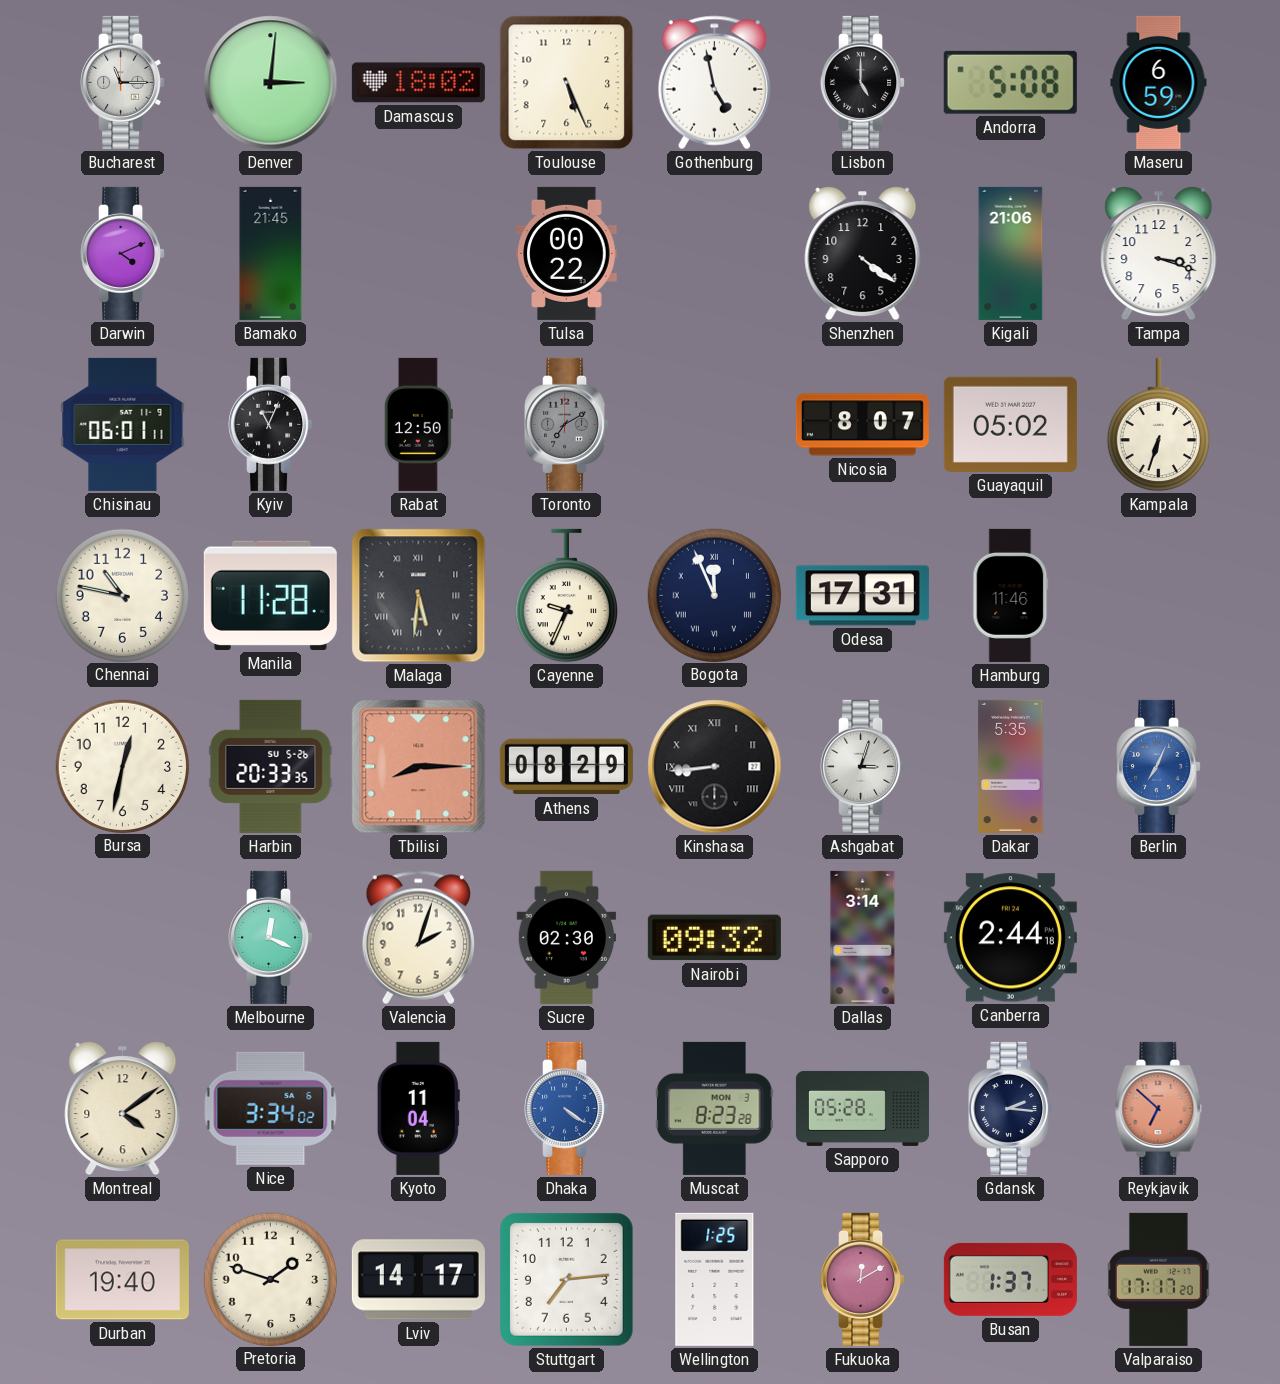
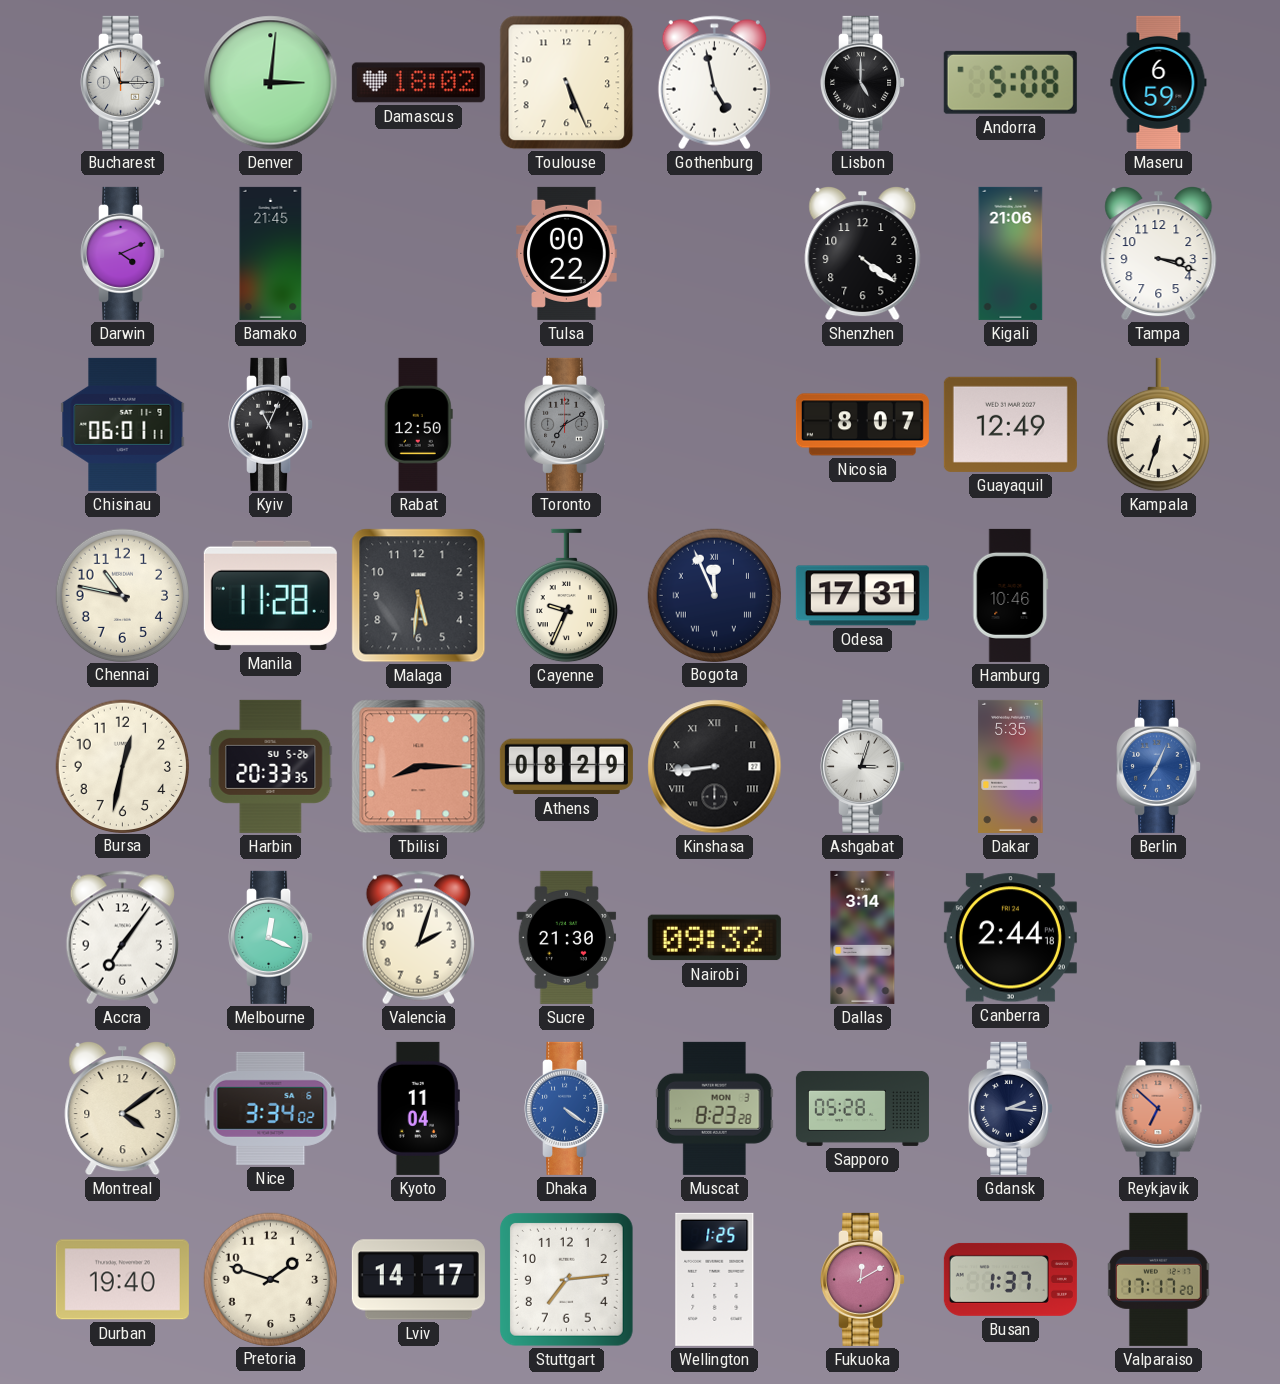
Guayaquil: 05:02 -> 12:49
Malaga numerals: Roman -> Arabic
Hamburg: 11:46 -> 10:46
Accra: none -> 7:06
Sucre: 02:30 -> 21:30
